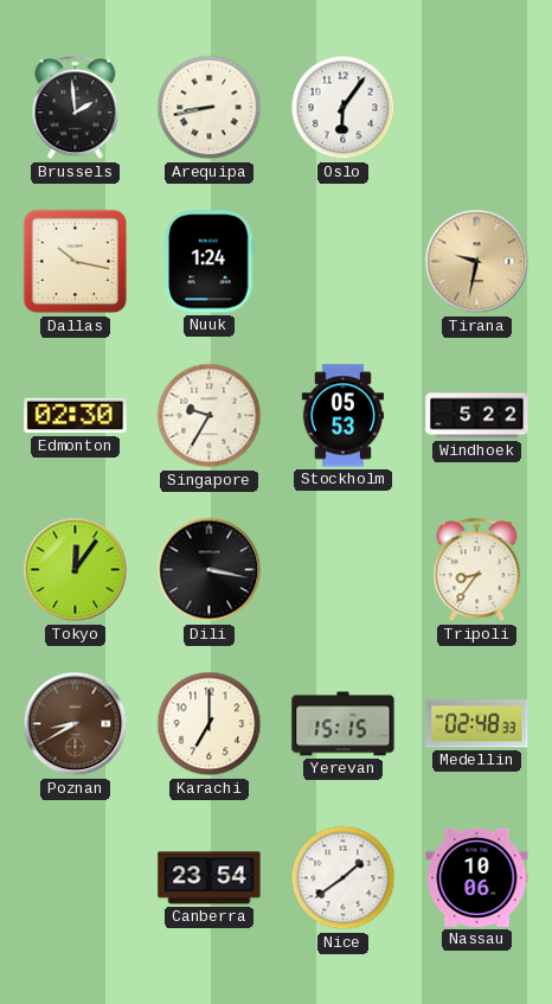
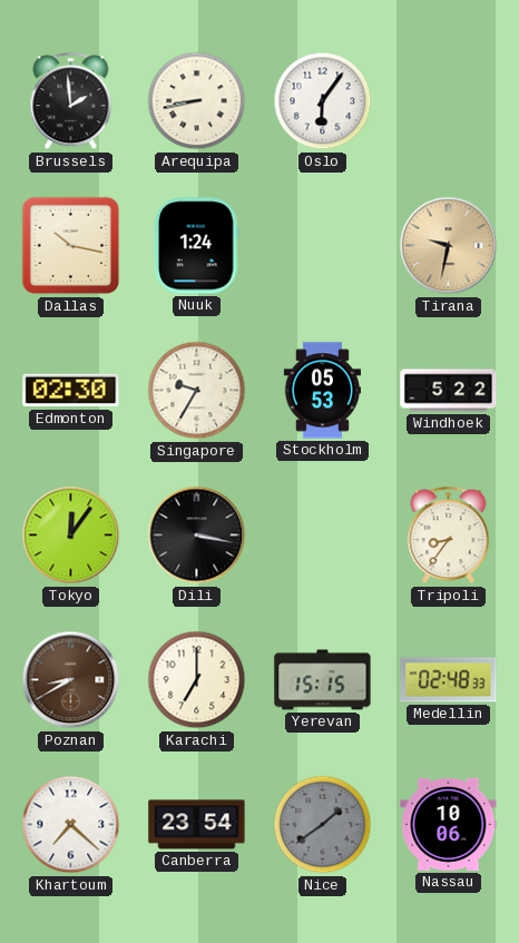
Khartoum: none -> 7:22
Nice dial: white -> grey
